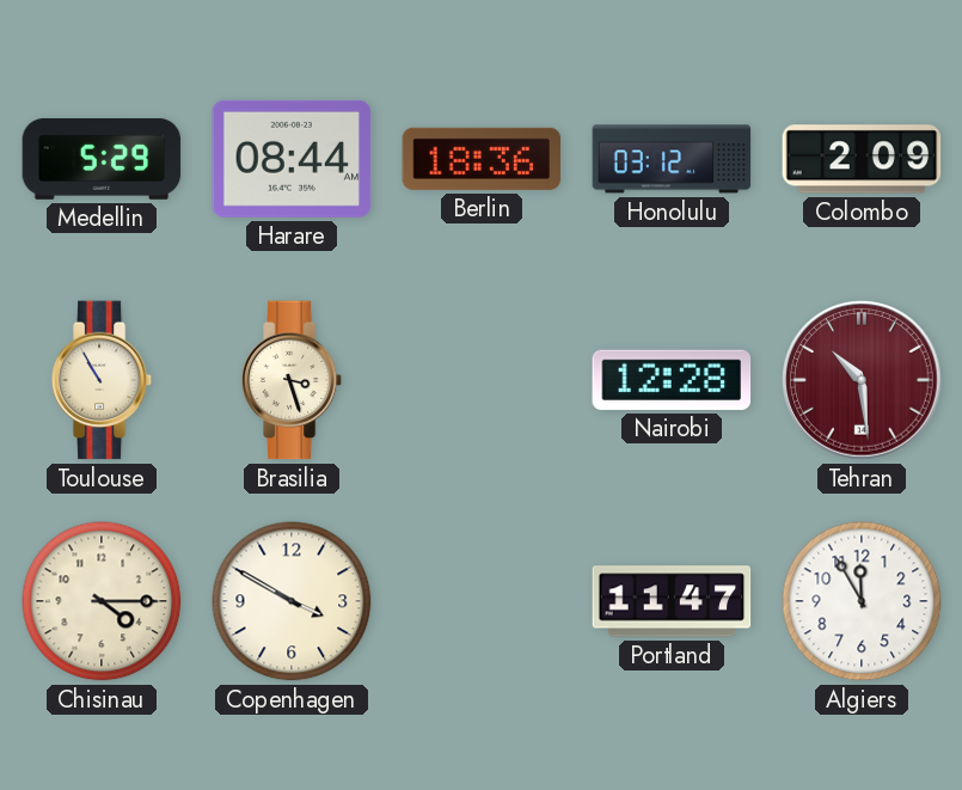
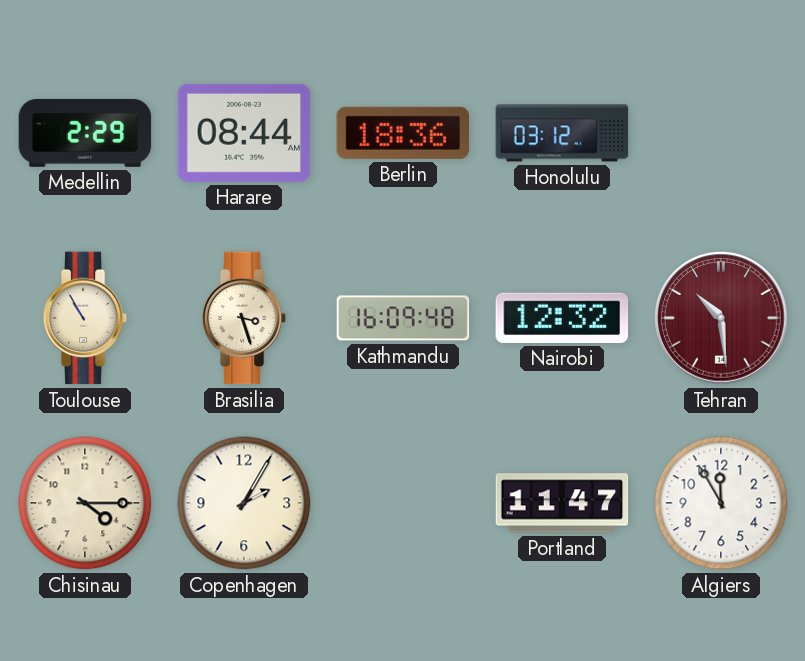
Medellin: 5:29 -> 2:29
Colombo: 2:09 -> none
Kathmandu: none -> 16:09
Nairobi: 12:28 -> 12:32
Copenhagen: 3:50 -> 2:05
